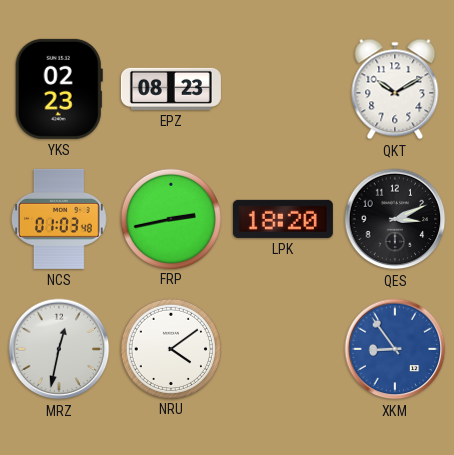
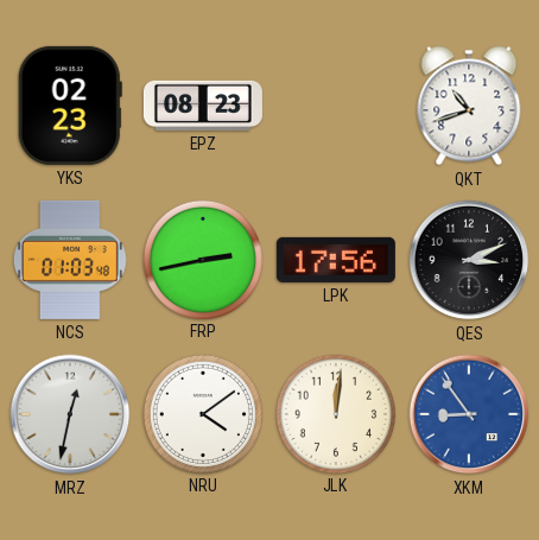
QKT: 10:10 -> 10:42
LPK: 18:20 -> 17:56
JLK: none -> 12:01
